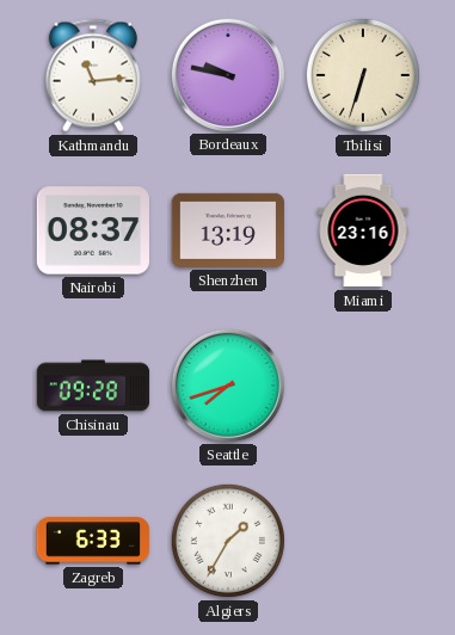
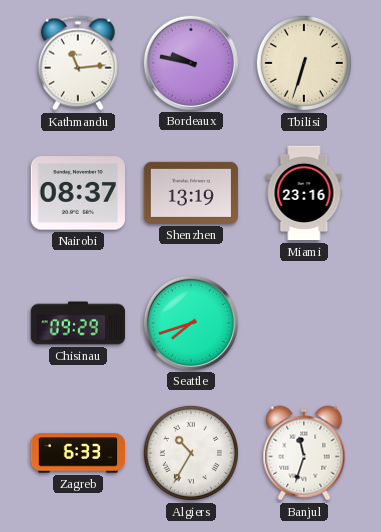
Chisinau: 09:28 -> 09:29
Algiers: 1:35 -> 10:35
Banjul: none -> 11:33
